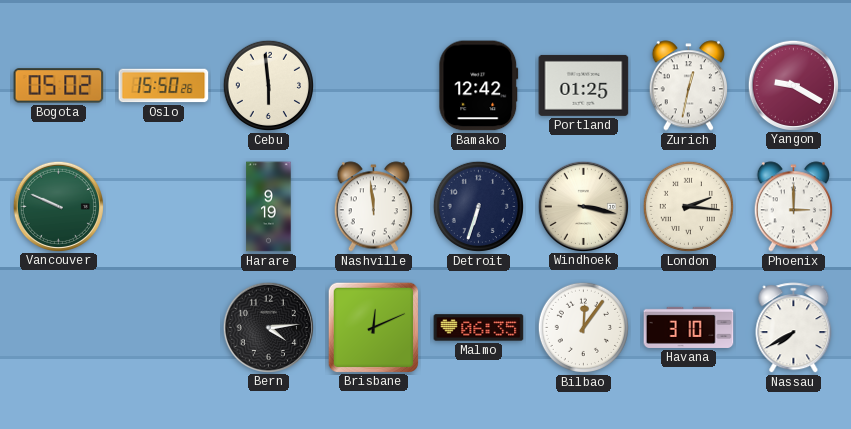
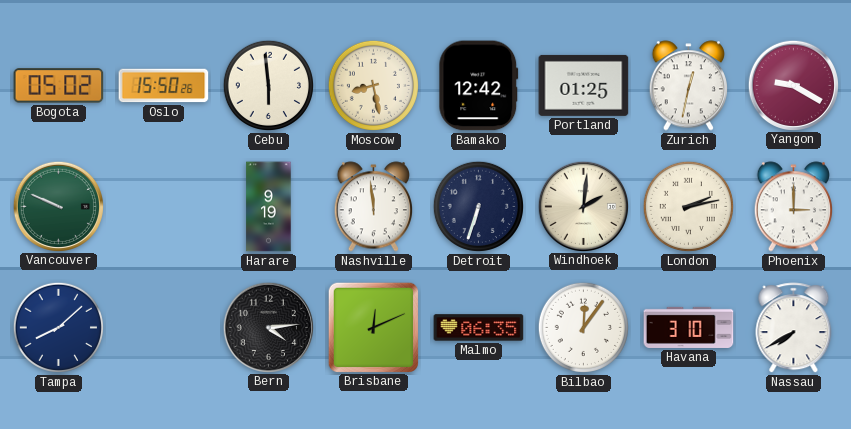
Moscow: none -> 8:28
Windhoek: 3:17 -> 2:01
London: 2:16 -> 2:13
Tampa: none -> 8:08
